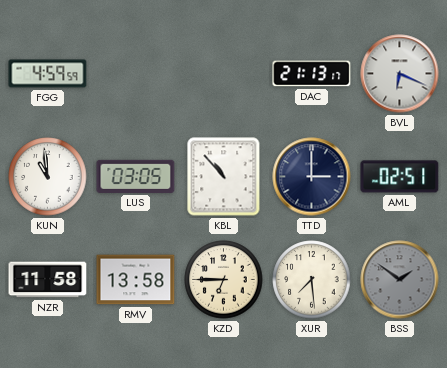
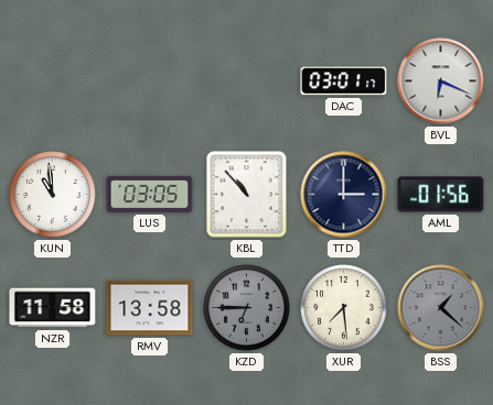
FGG: 4:59 -> none
DAC: 21:13 -> 03:01
AML: 02:51 -> 01:56
KZD dial: cream -> grey
BSS: 1:51 -> 1:22
